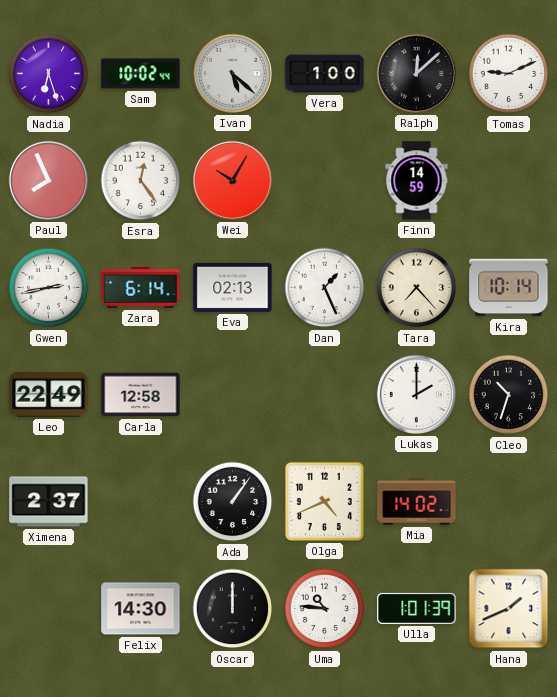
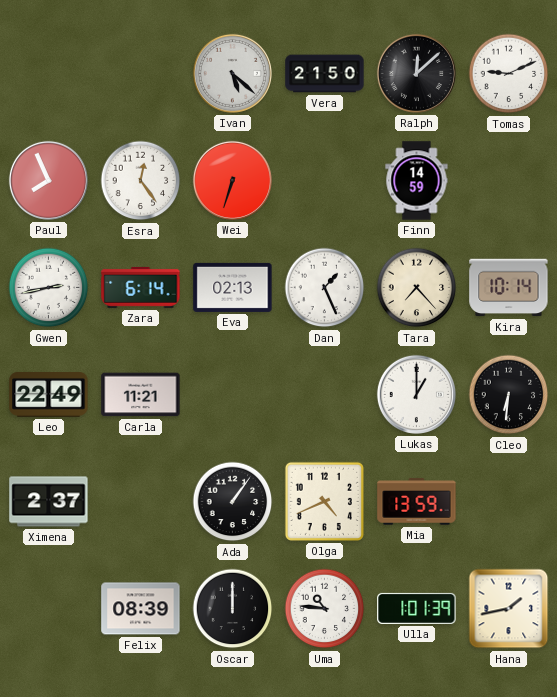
Nadia: 6:27 -> none
Sam: 10:02 -> none
Vera: 1:00 -> 21:50
Wei: 10:05 -> 6:33
Carla: 12:58 -> 11:21
Lukas: 2:00 -> 1:00
Cleo: 10:33 -> 6:31
Mia: 14:02 -> 13:59
Felix: 14:30 -> 08:39
Hana: 1:41 -> 1:43
